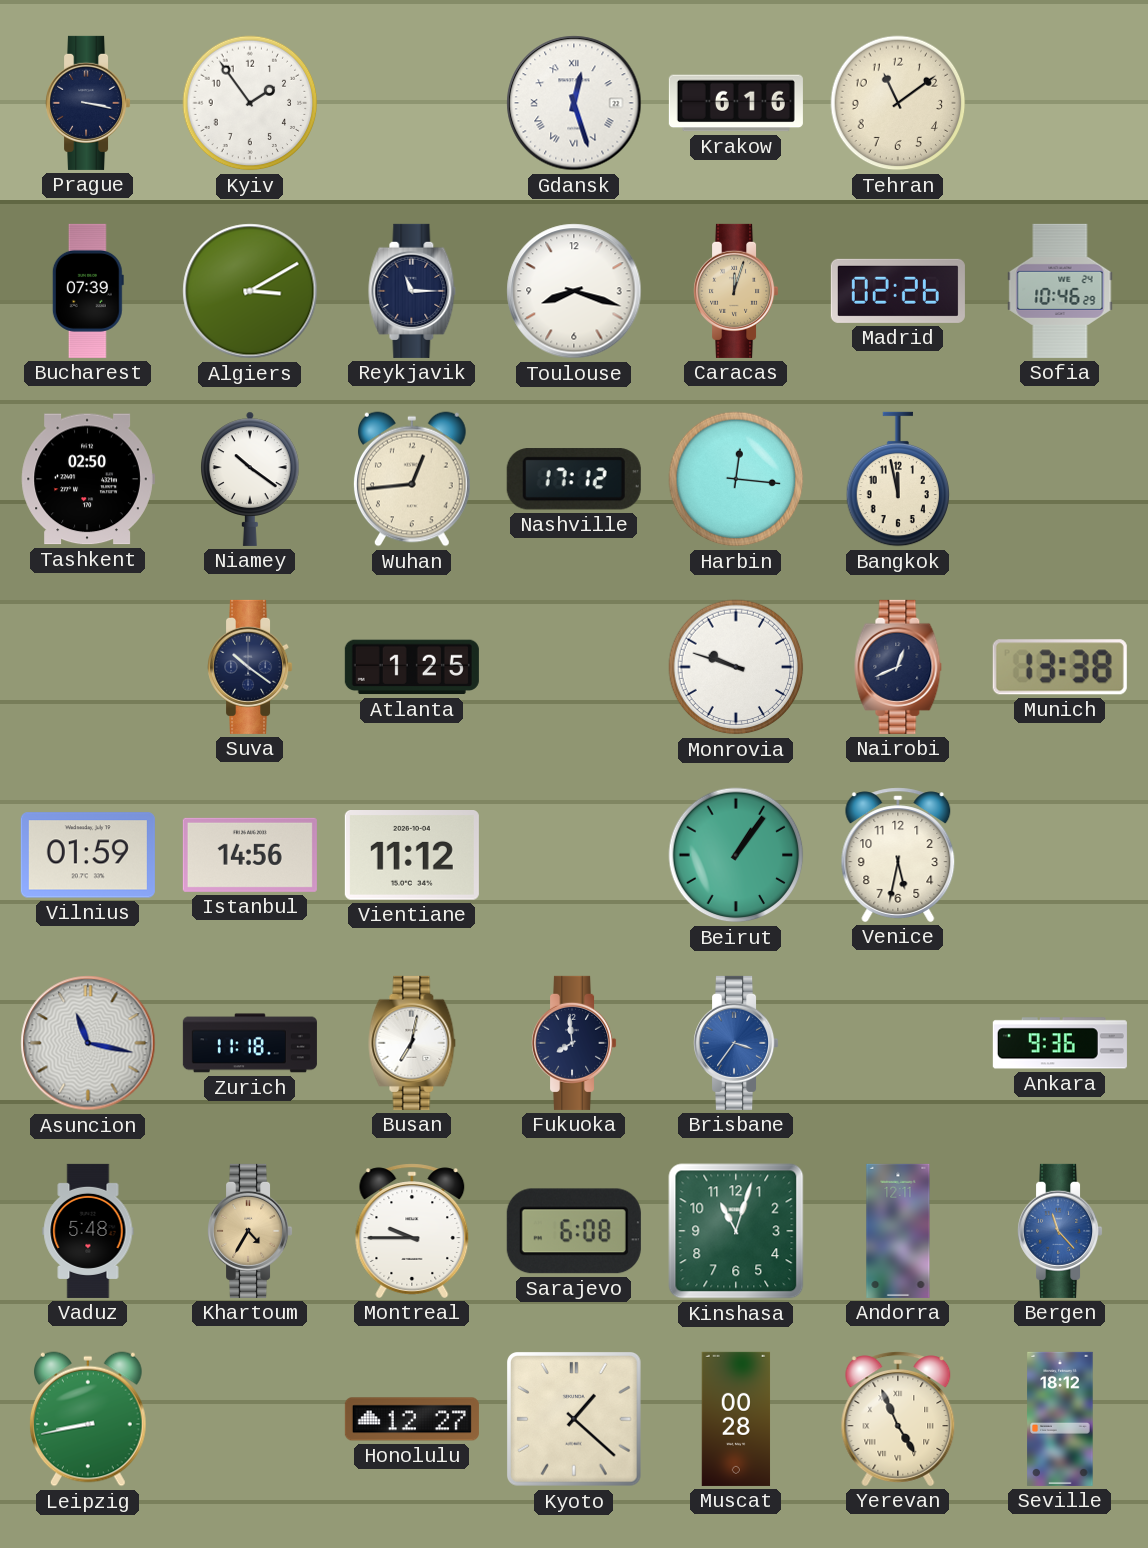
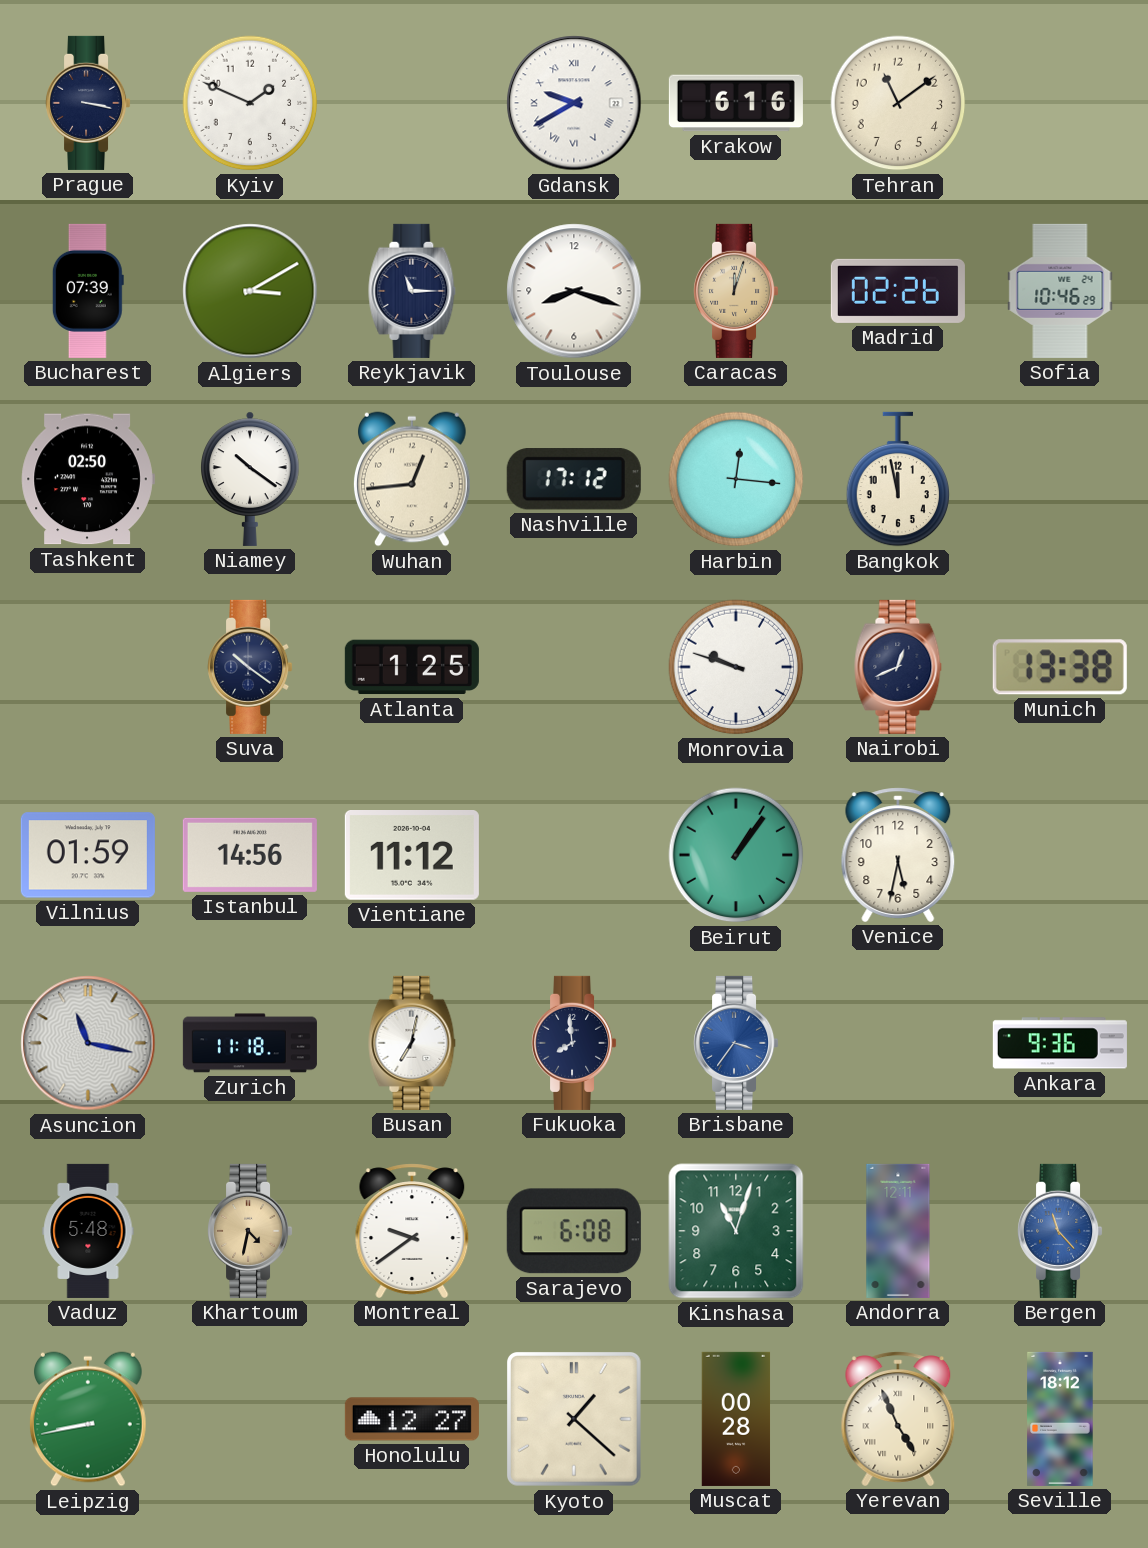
Kyiv: 1:54 -> 1:49
Gdansk: 12:27 -> 9:40
Khartoum: 4:35 -> 4:32
Montreal: 9:45 -> 9:39
